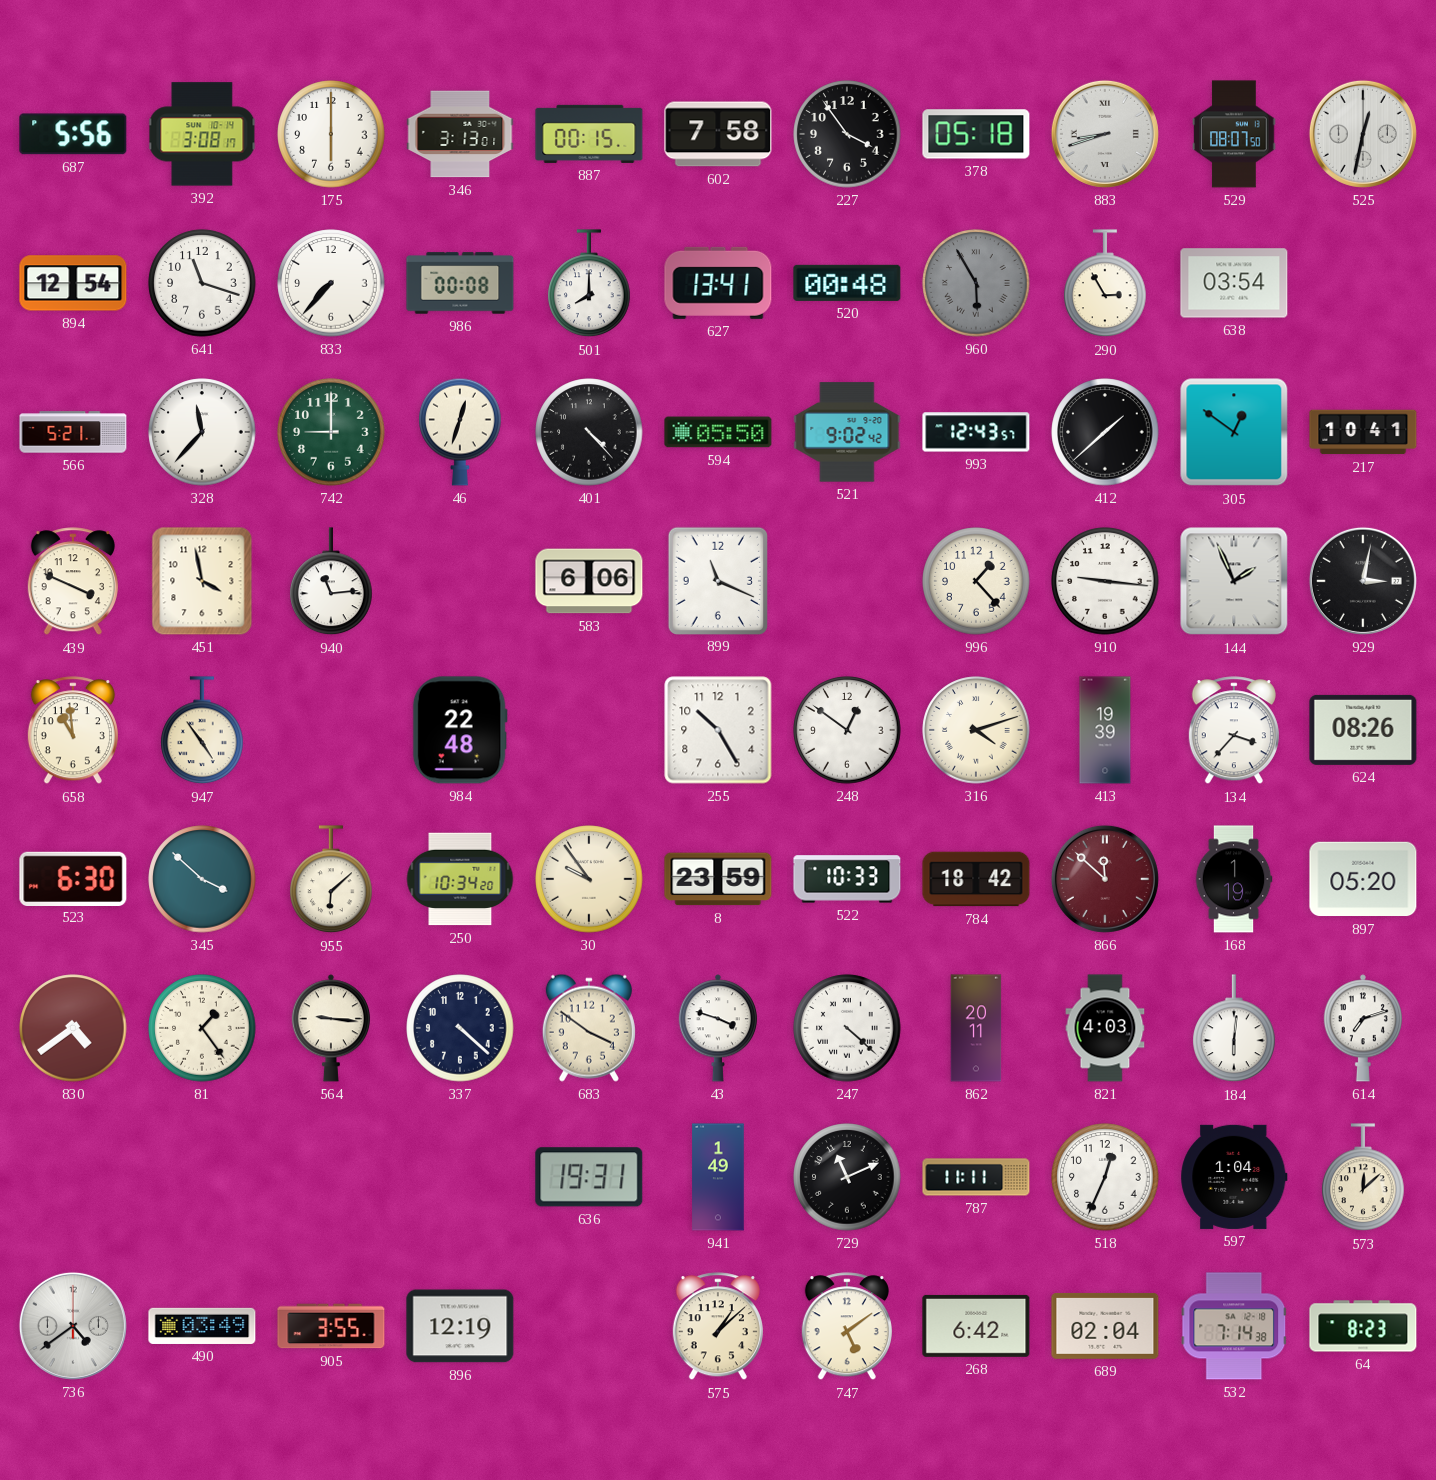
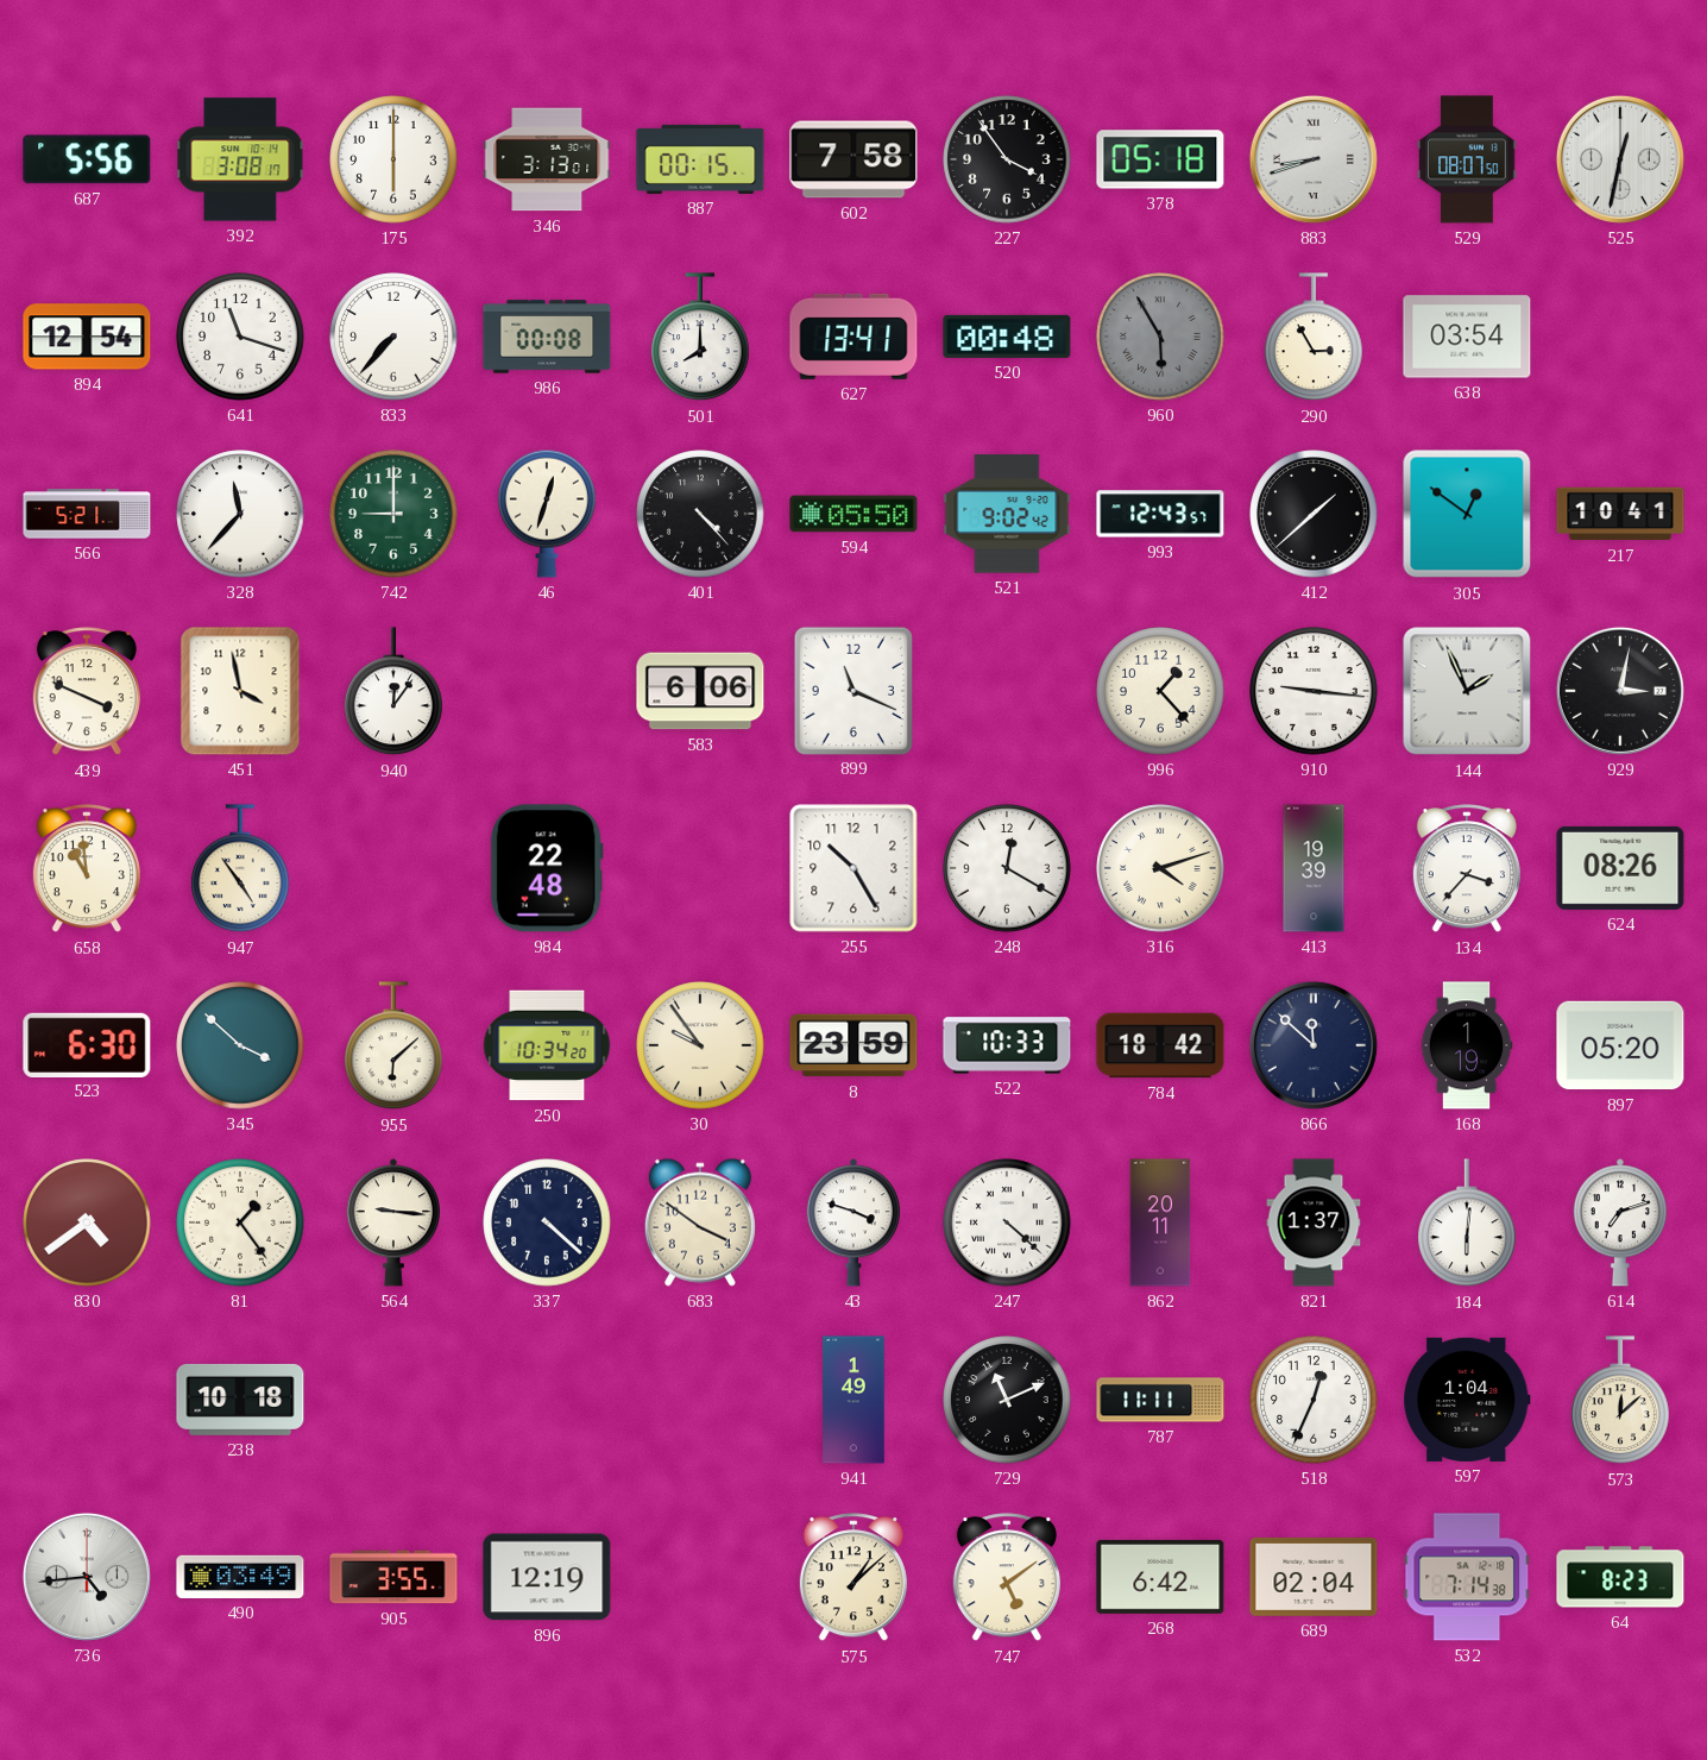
940: 11:14 -> 12:06
248: 12:51 -> 12:20
866 dial: burgundy -> navy
821: 4:03 -> 1:37
238: none -> 10:18
636: 19:31 -> none
736: 4:39 -> 4:44
